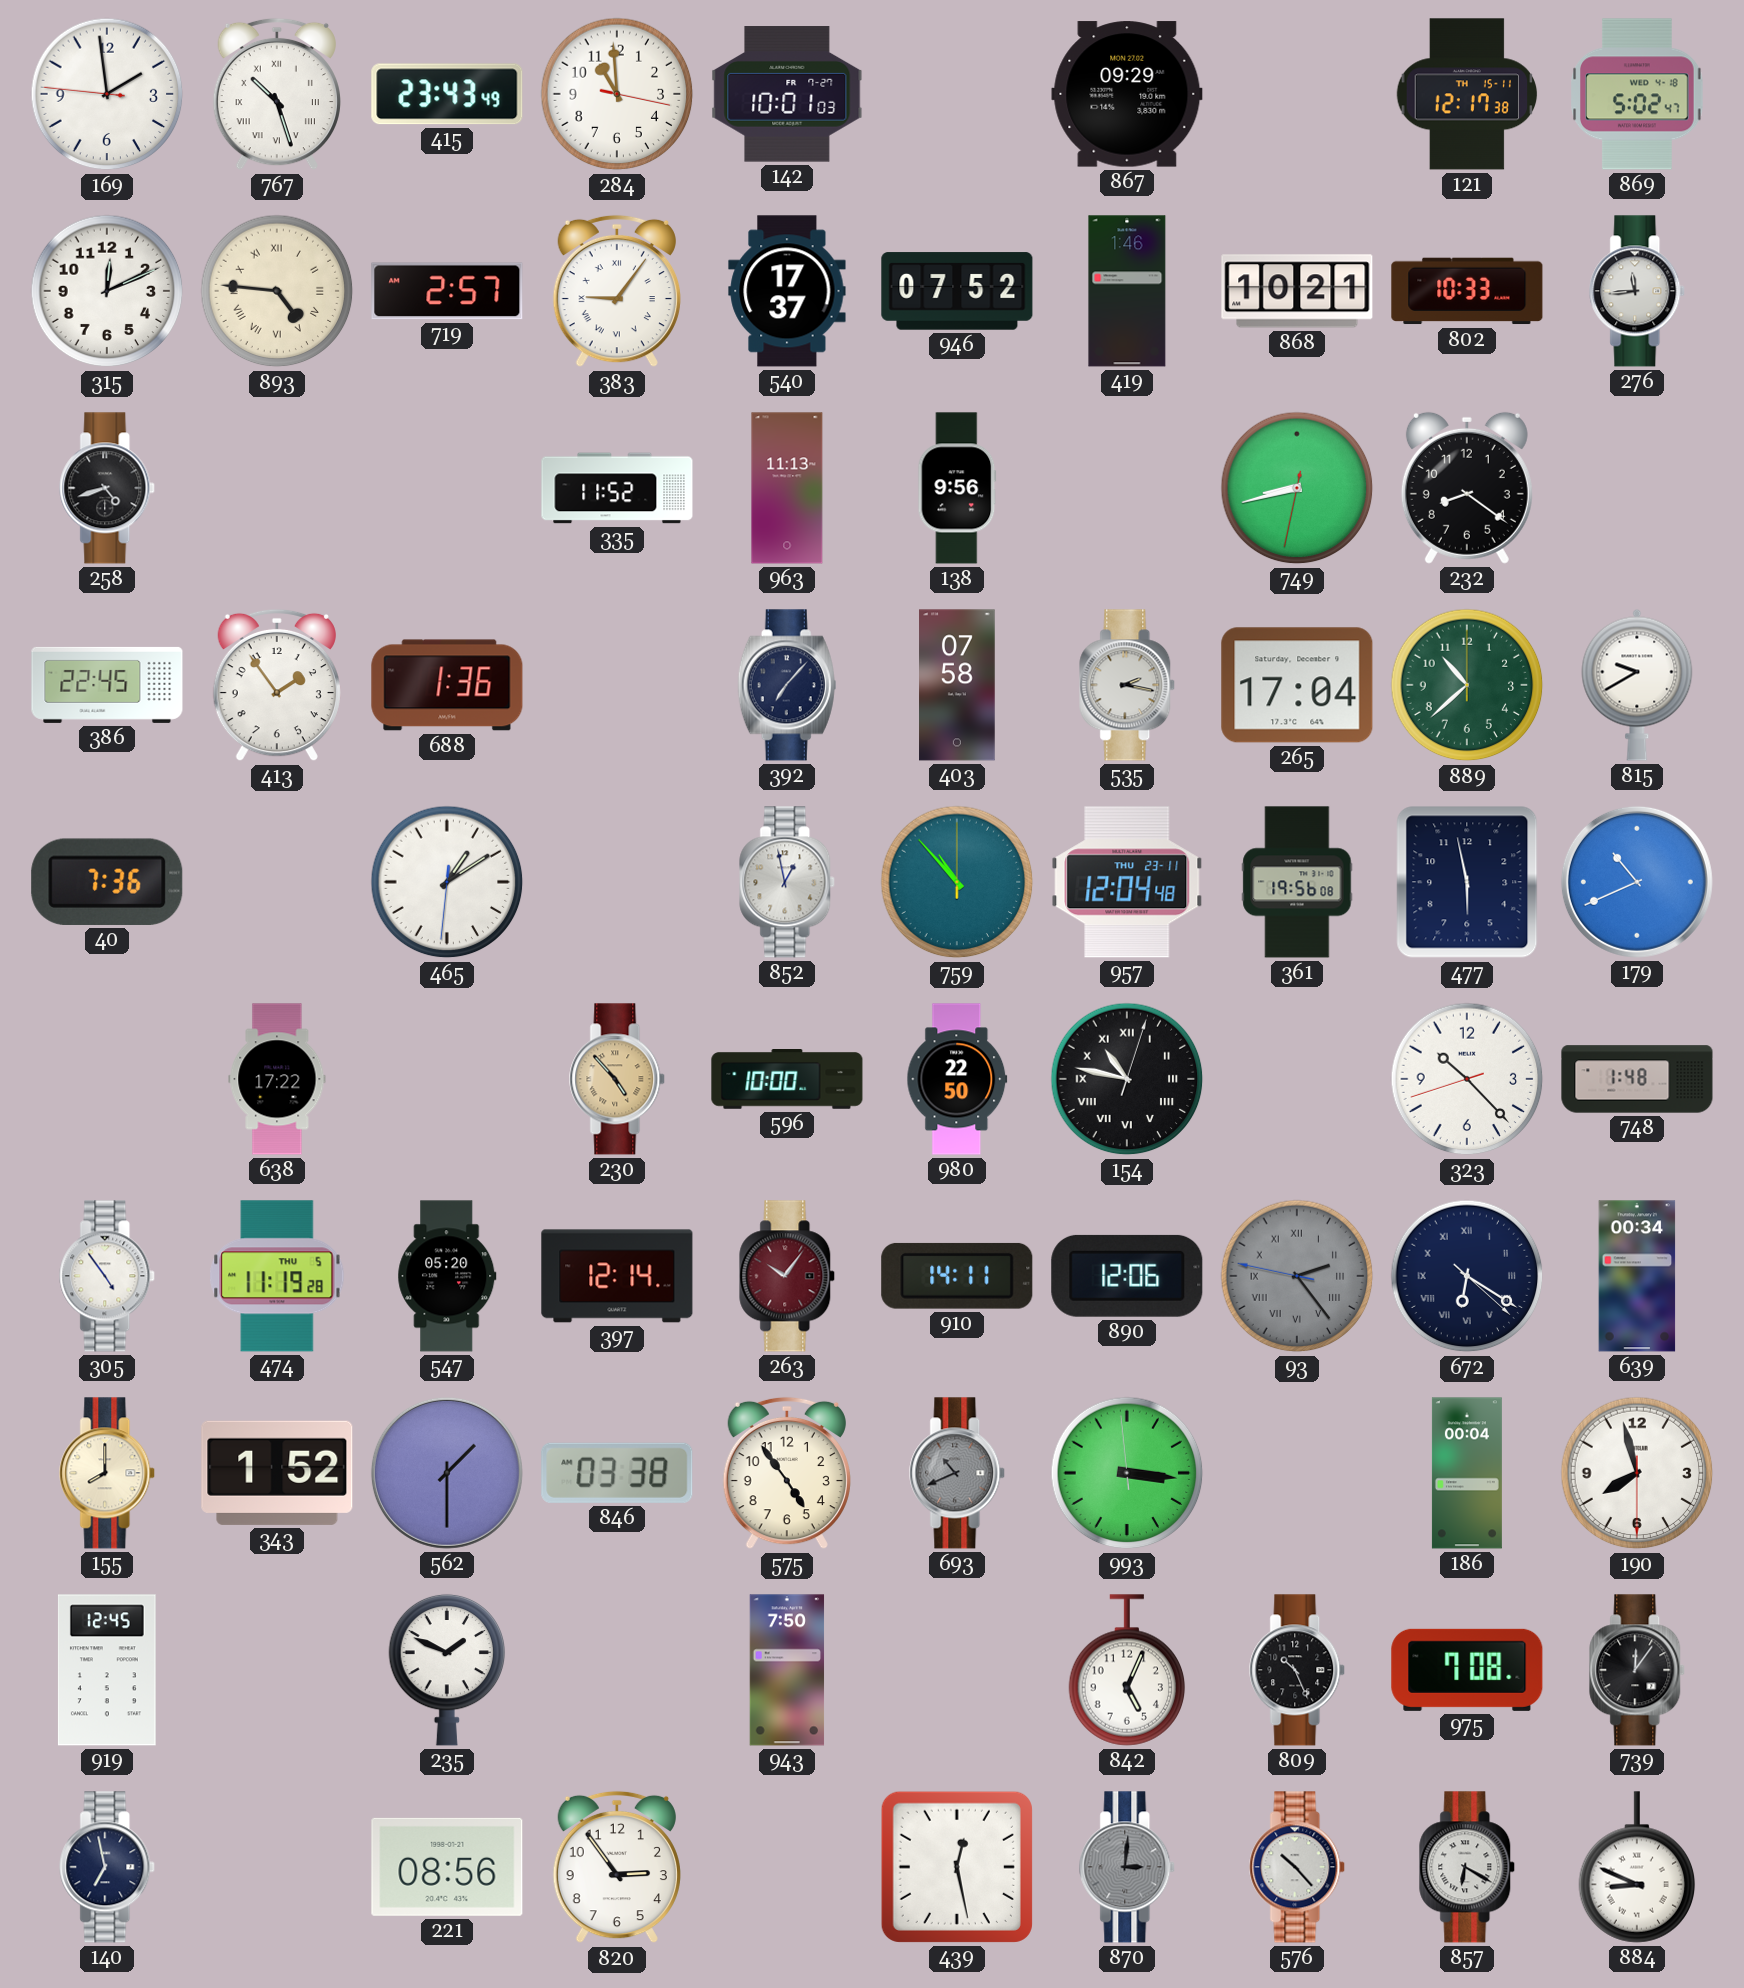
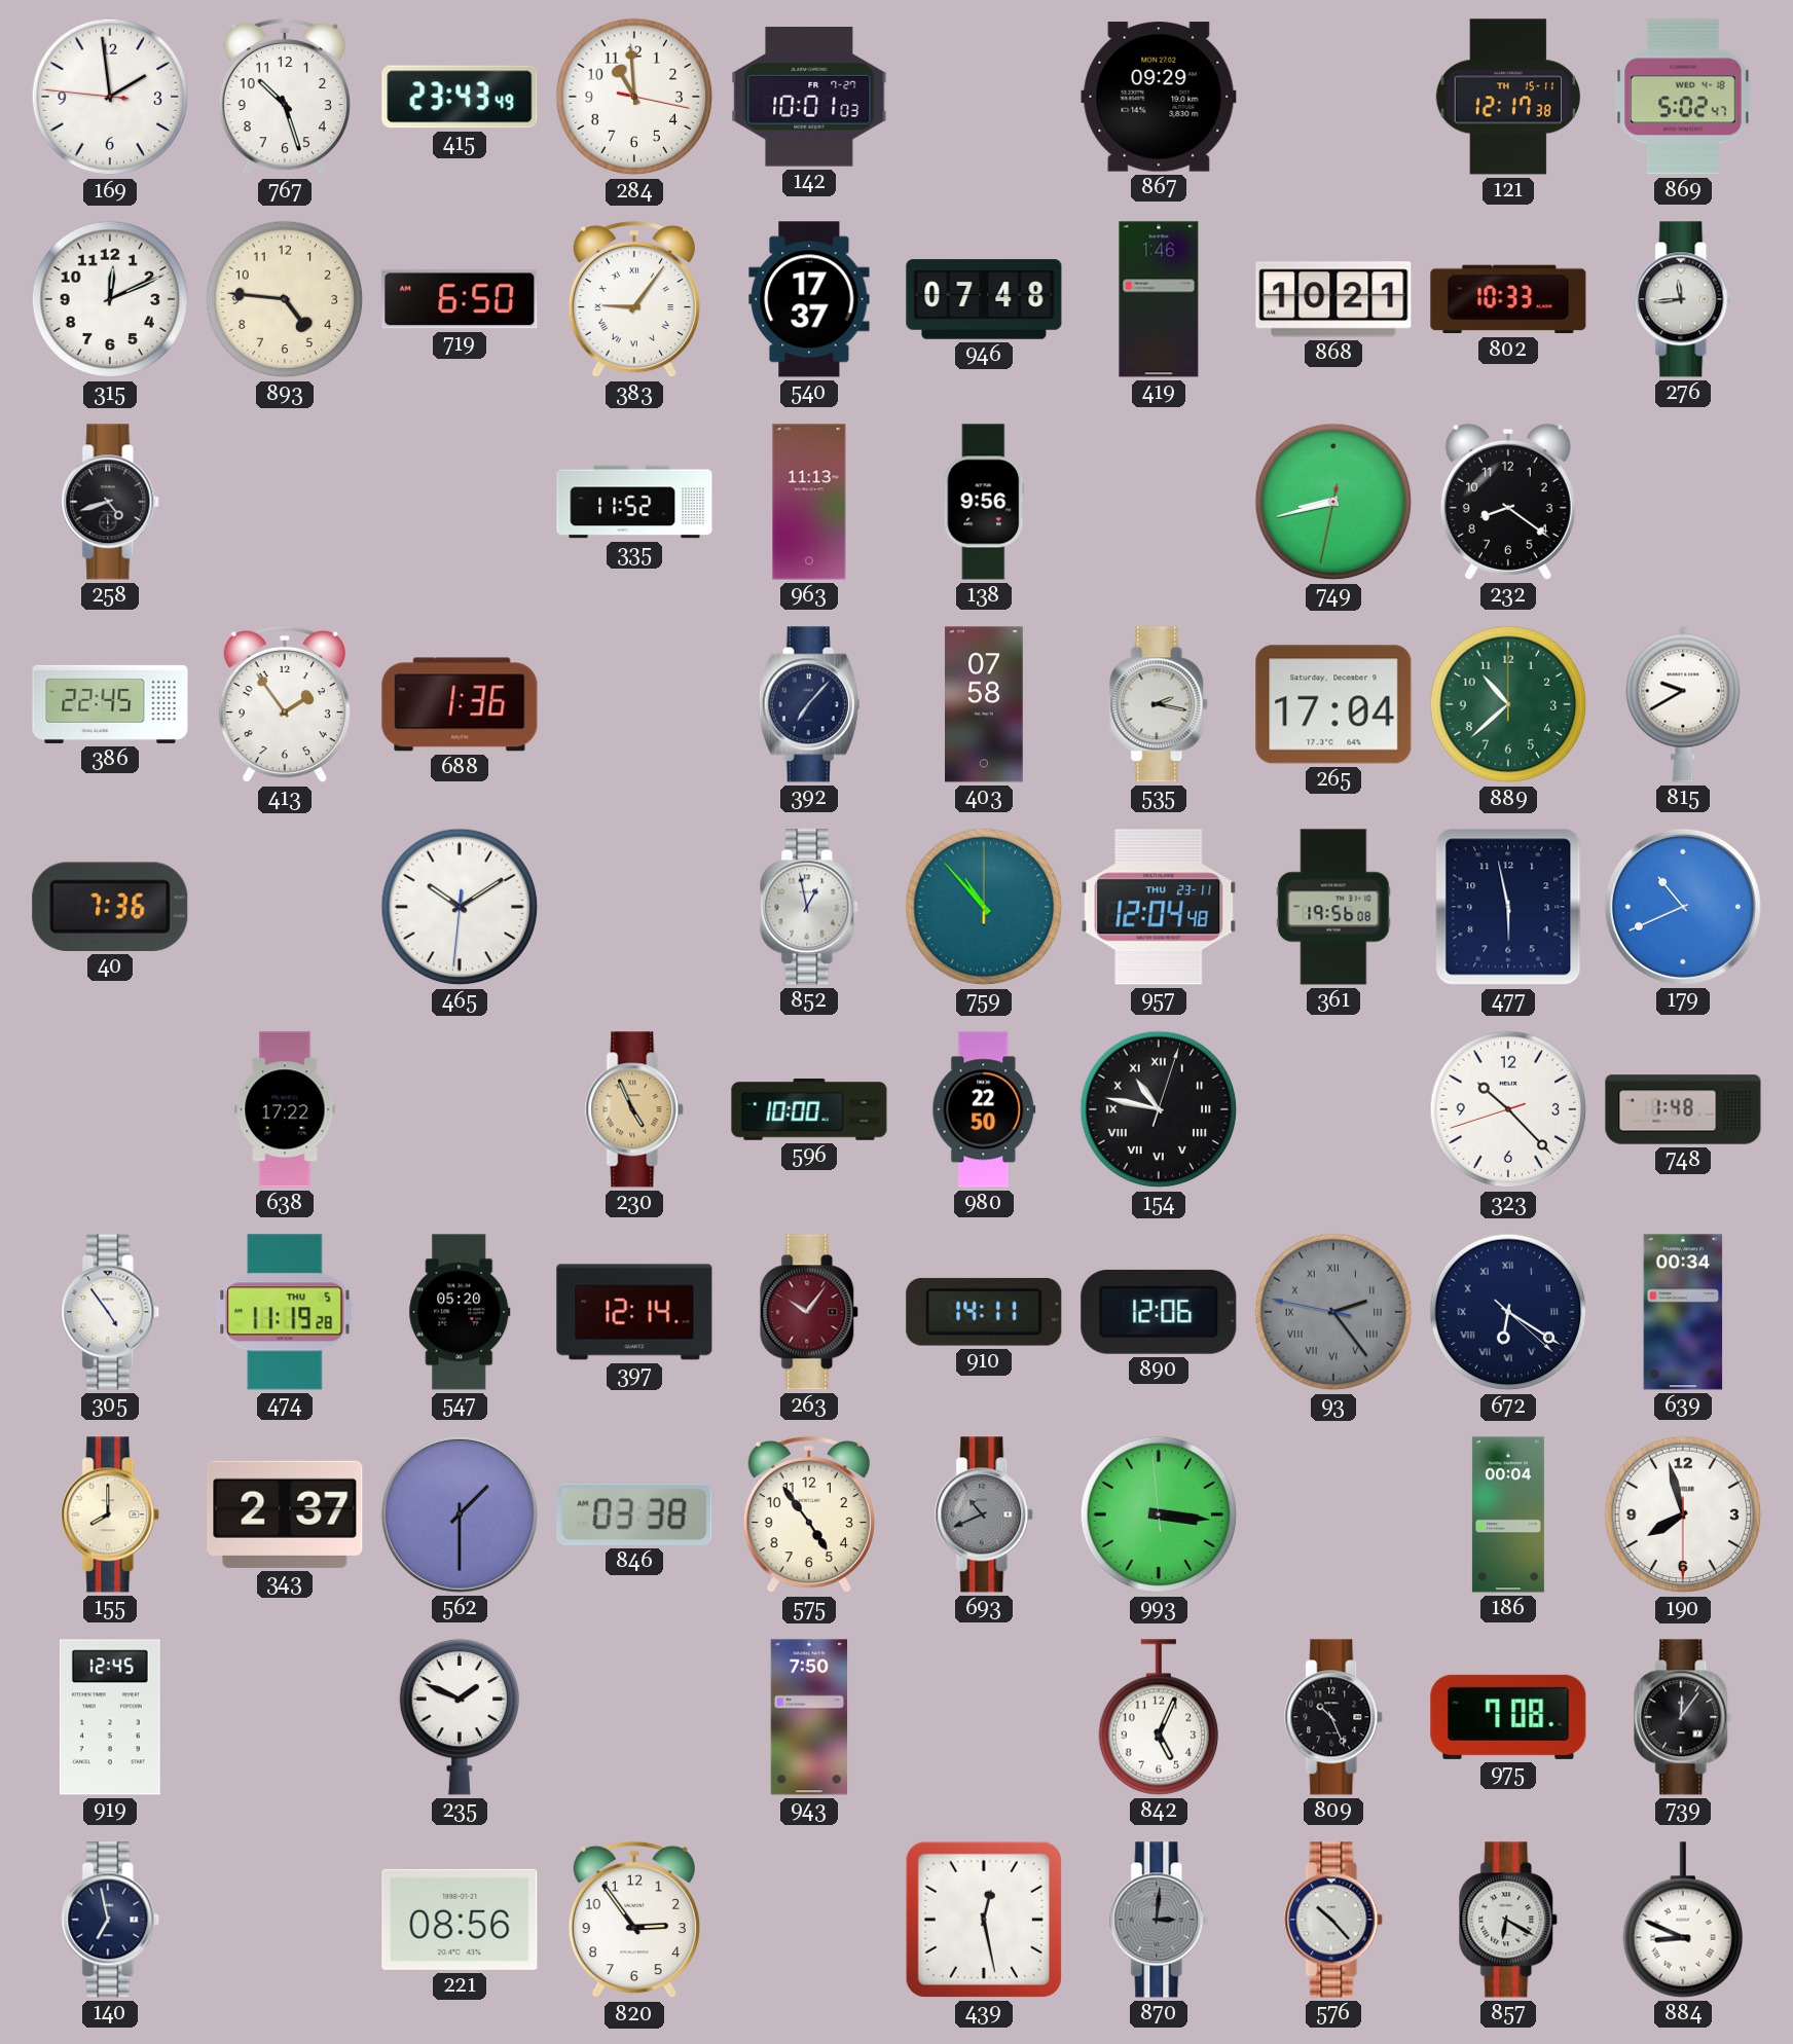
767 numerals: Roman -> Arabic
893 numerals: Roman -> Arabic
719: 2:57 -> 6:50
946: 07:52 -> 07:48
465: 1:09 -> 10:09
230: 4:53 -> 4:56
343: 1:52 -> 2:37
